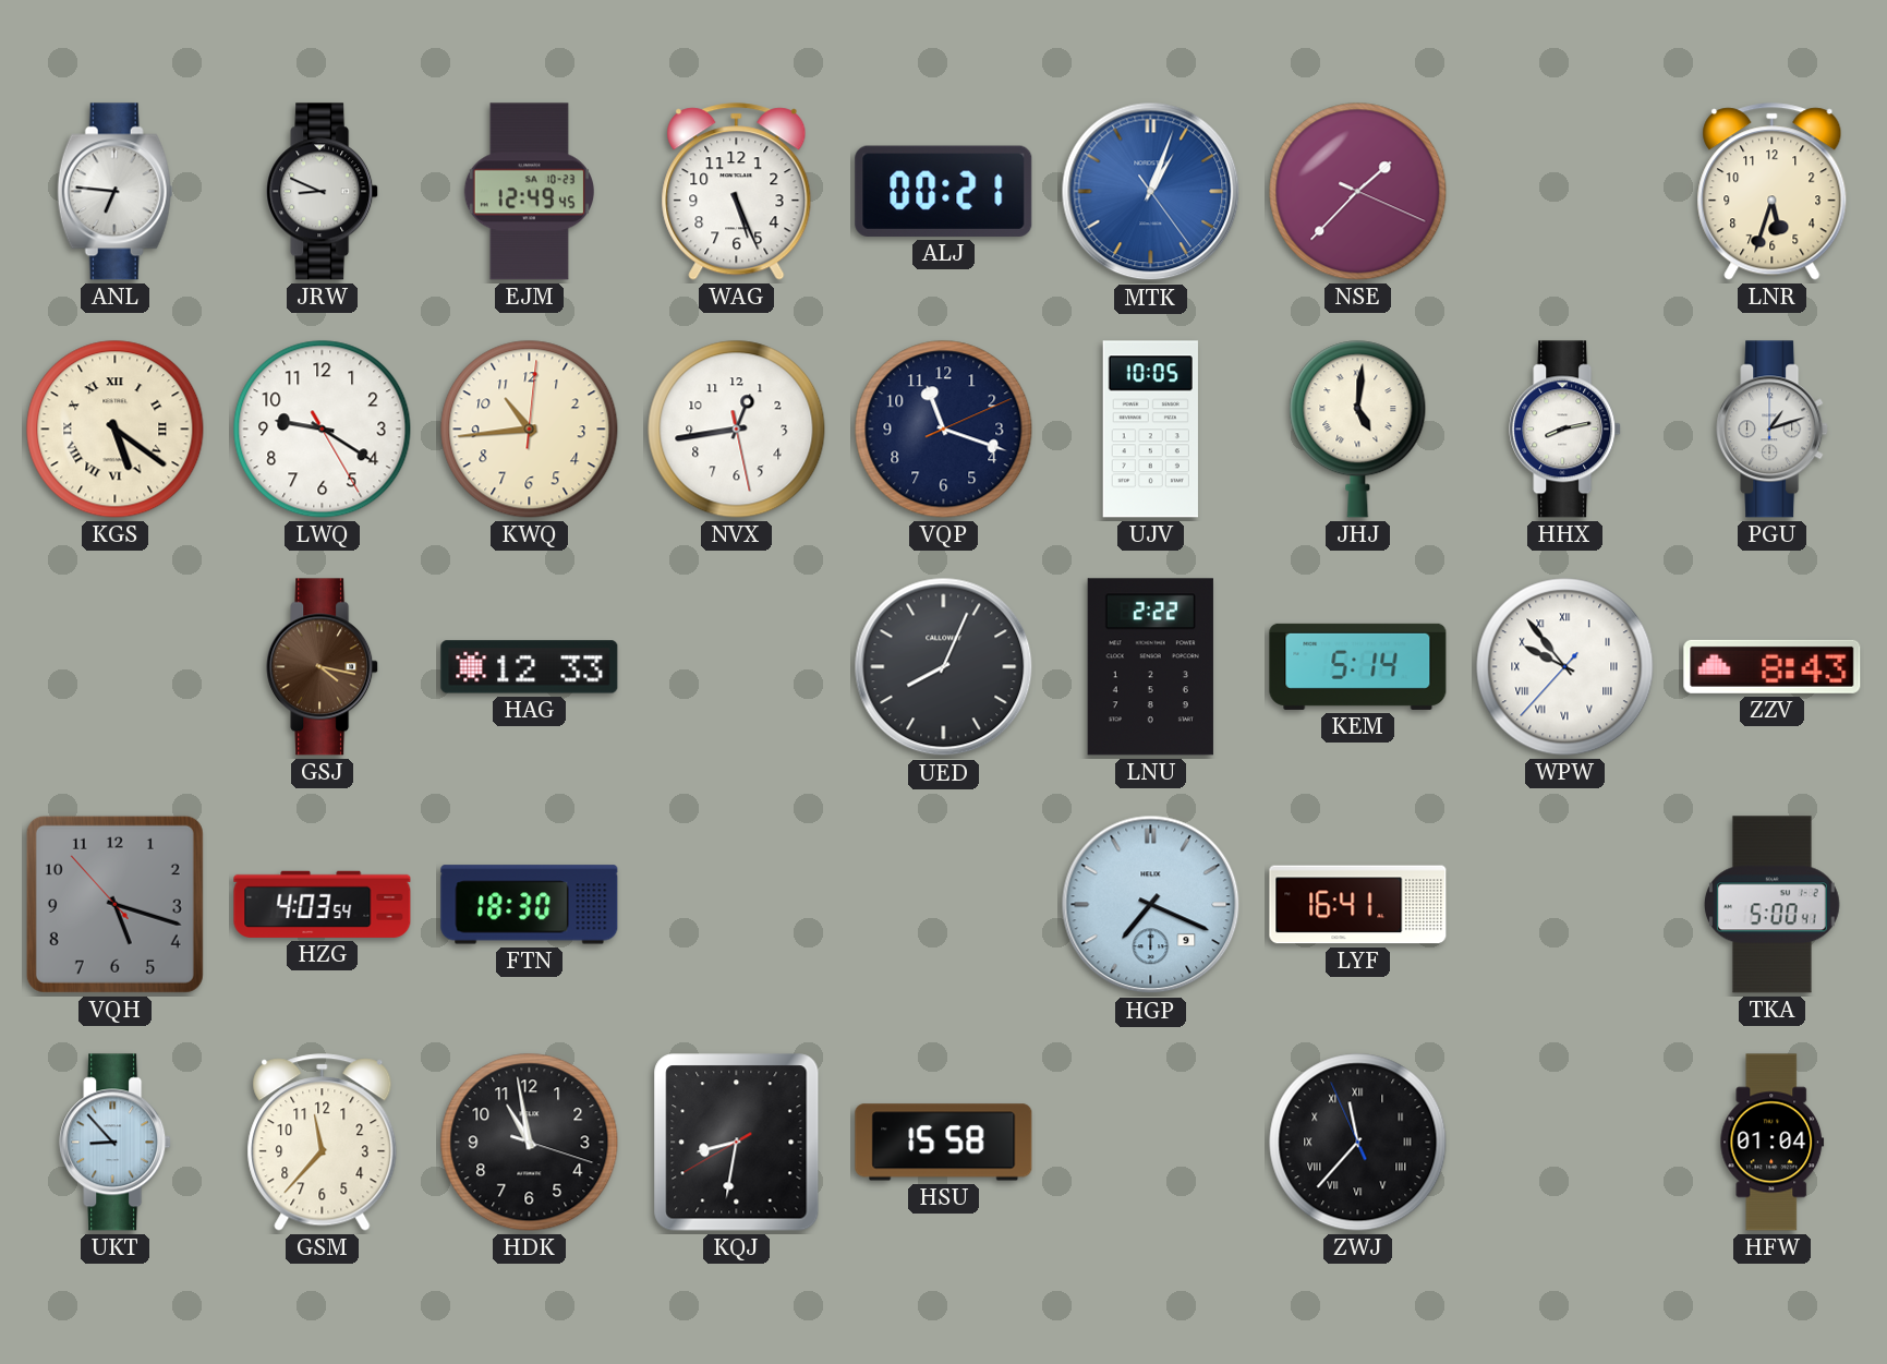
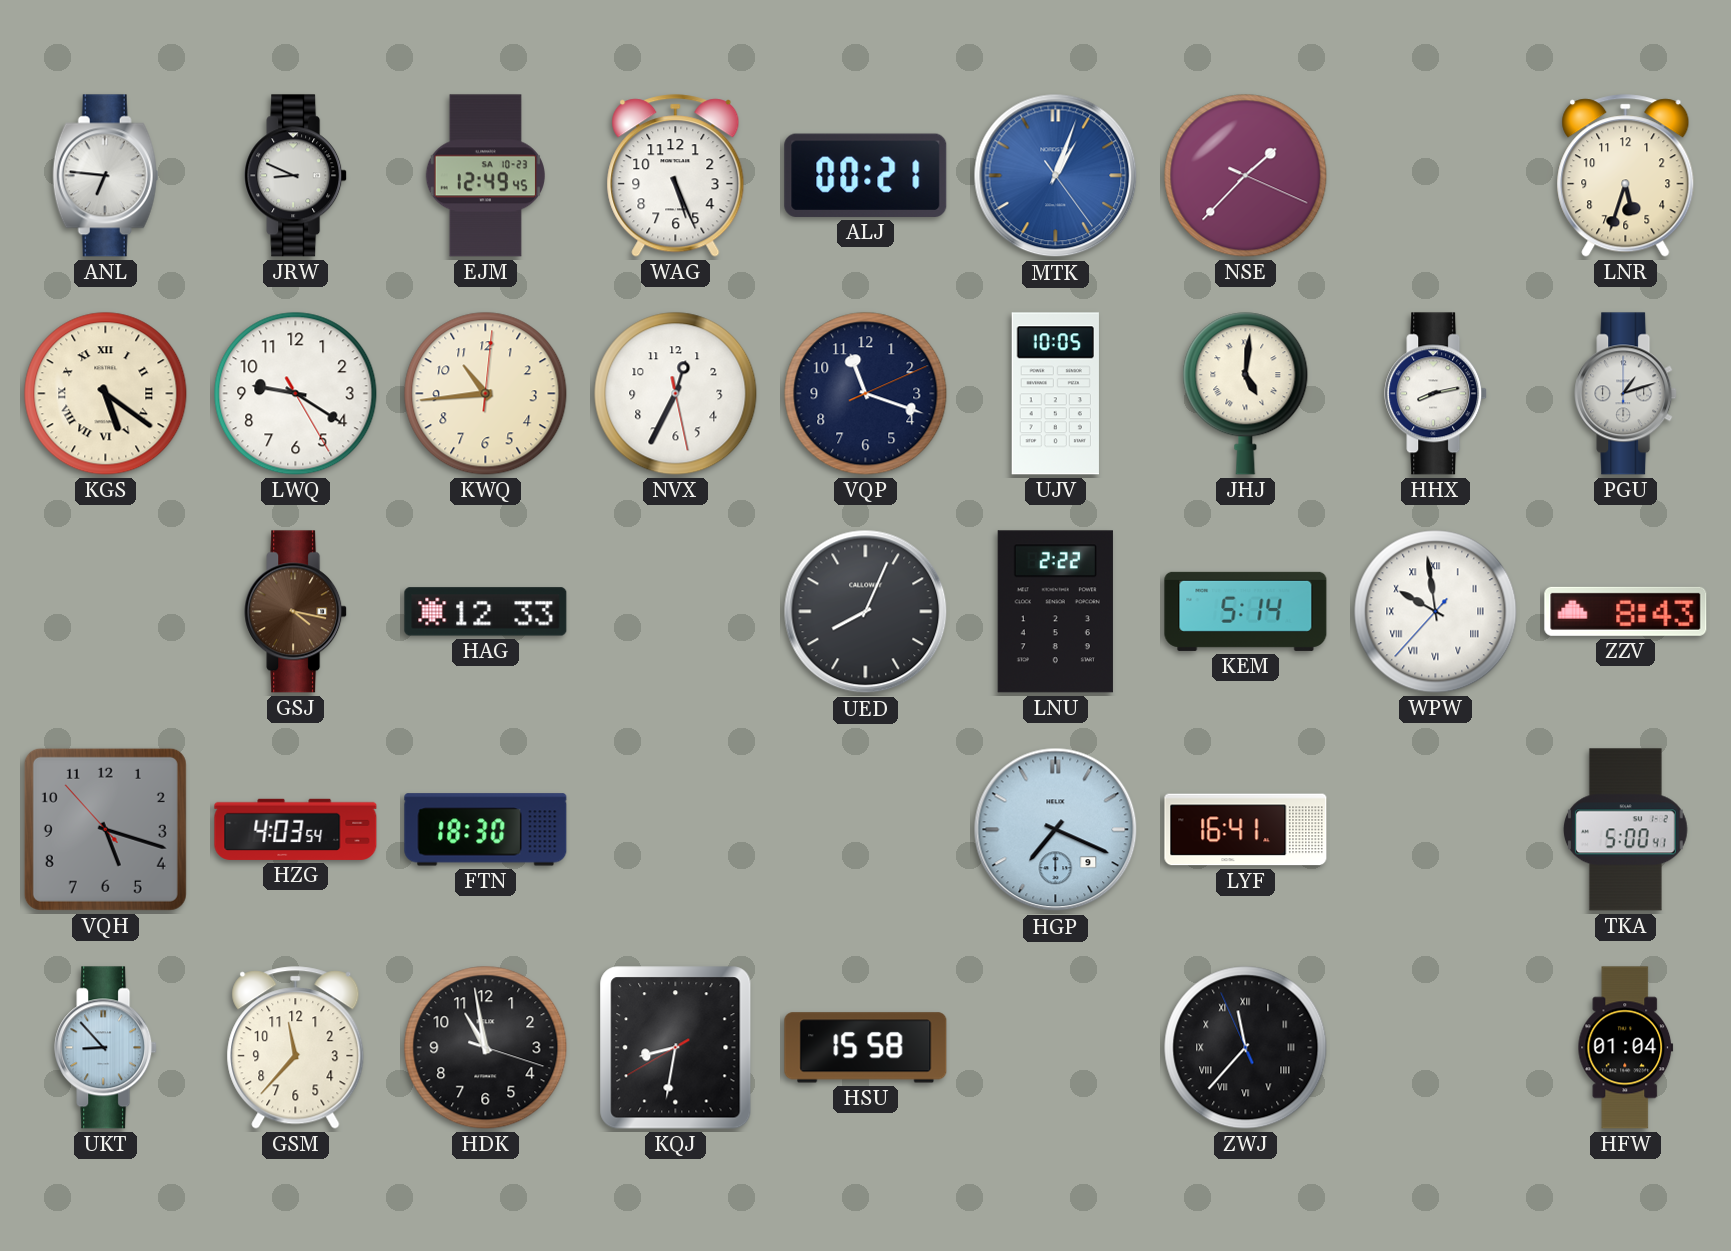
NVX: 12:43 -> 12:34
WPW: 9:53 -> 9:58
